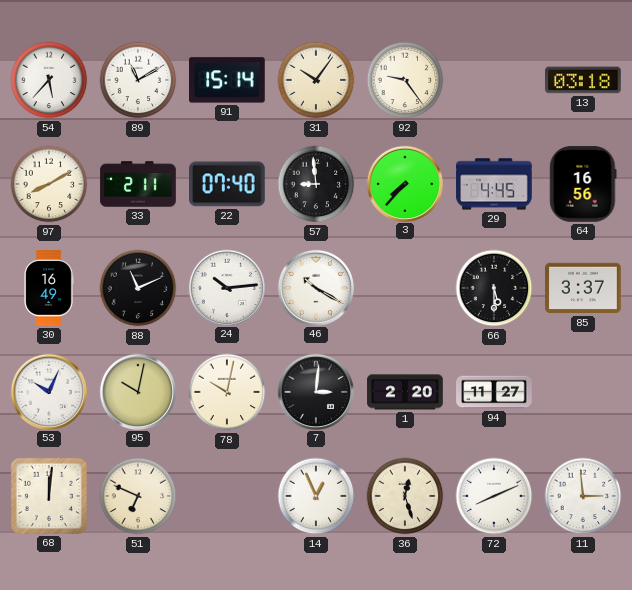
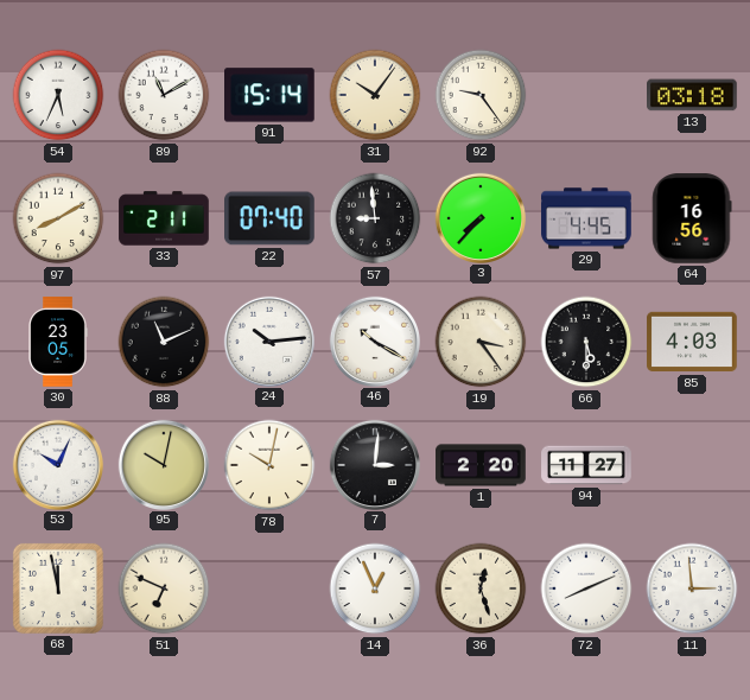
54: 5:37 -> 5:34
30: 16:49 -> 23:05
19: none -> 3:24
85: 3:37 -> 4:03
68: 12:01 -> 11:58
